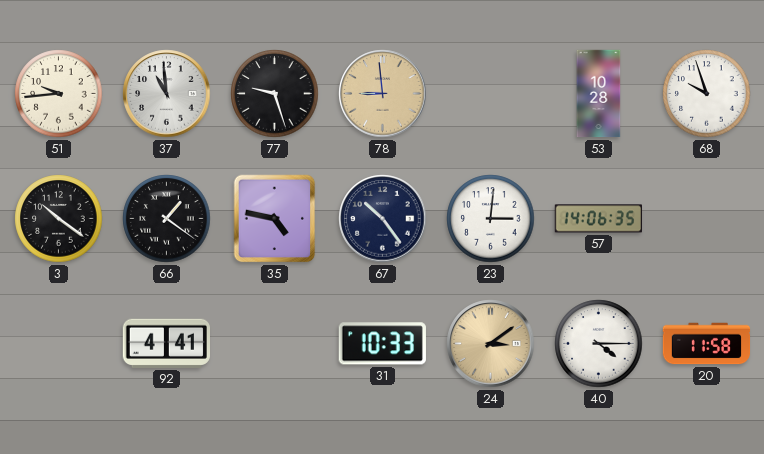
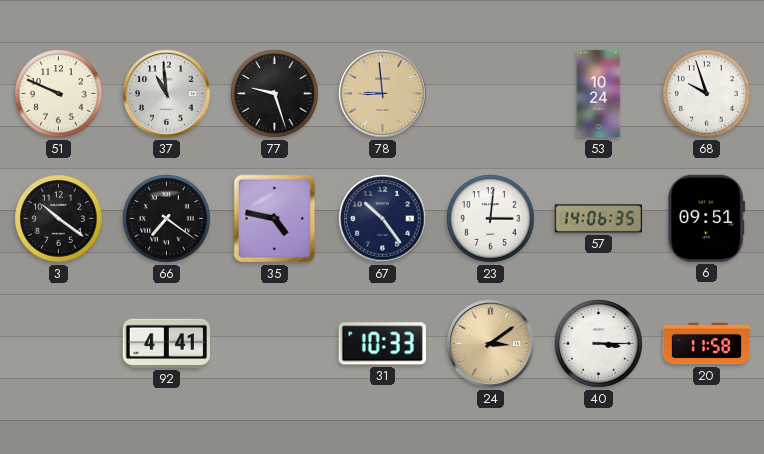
51: 9:44 -> 9:49
53: 10:28 -> 10:24
66: 1:21 -> 7:21
6: none -> 09:51
40: 4:15 -> 3:15
